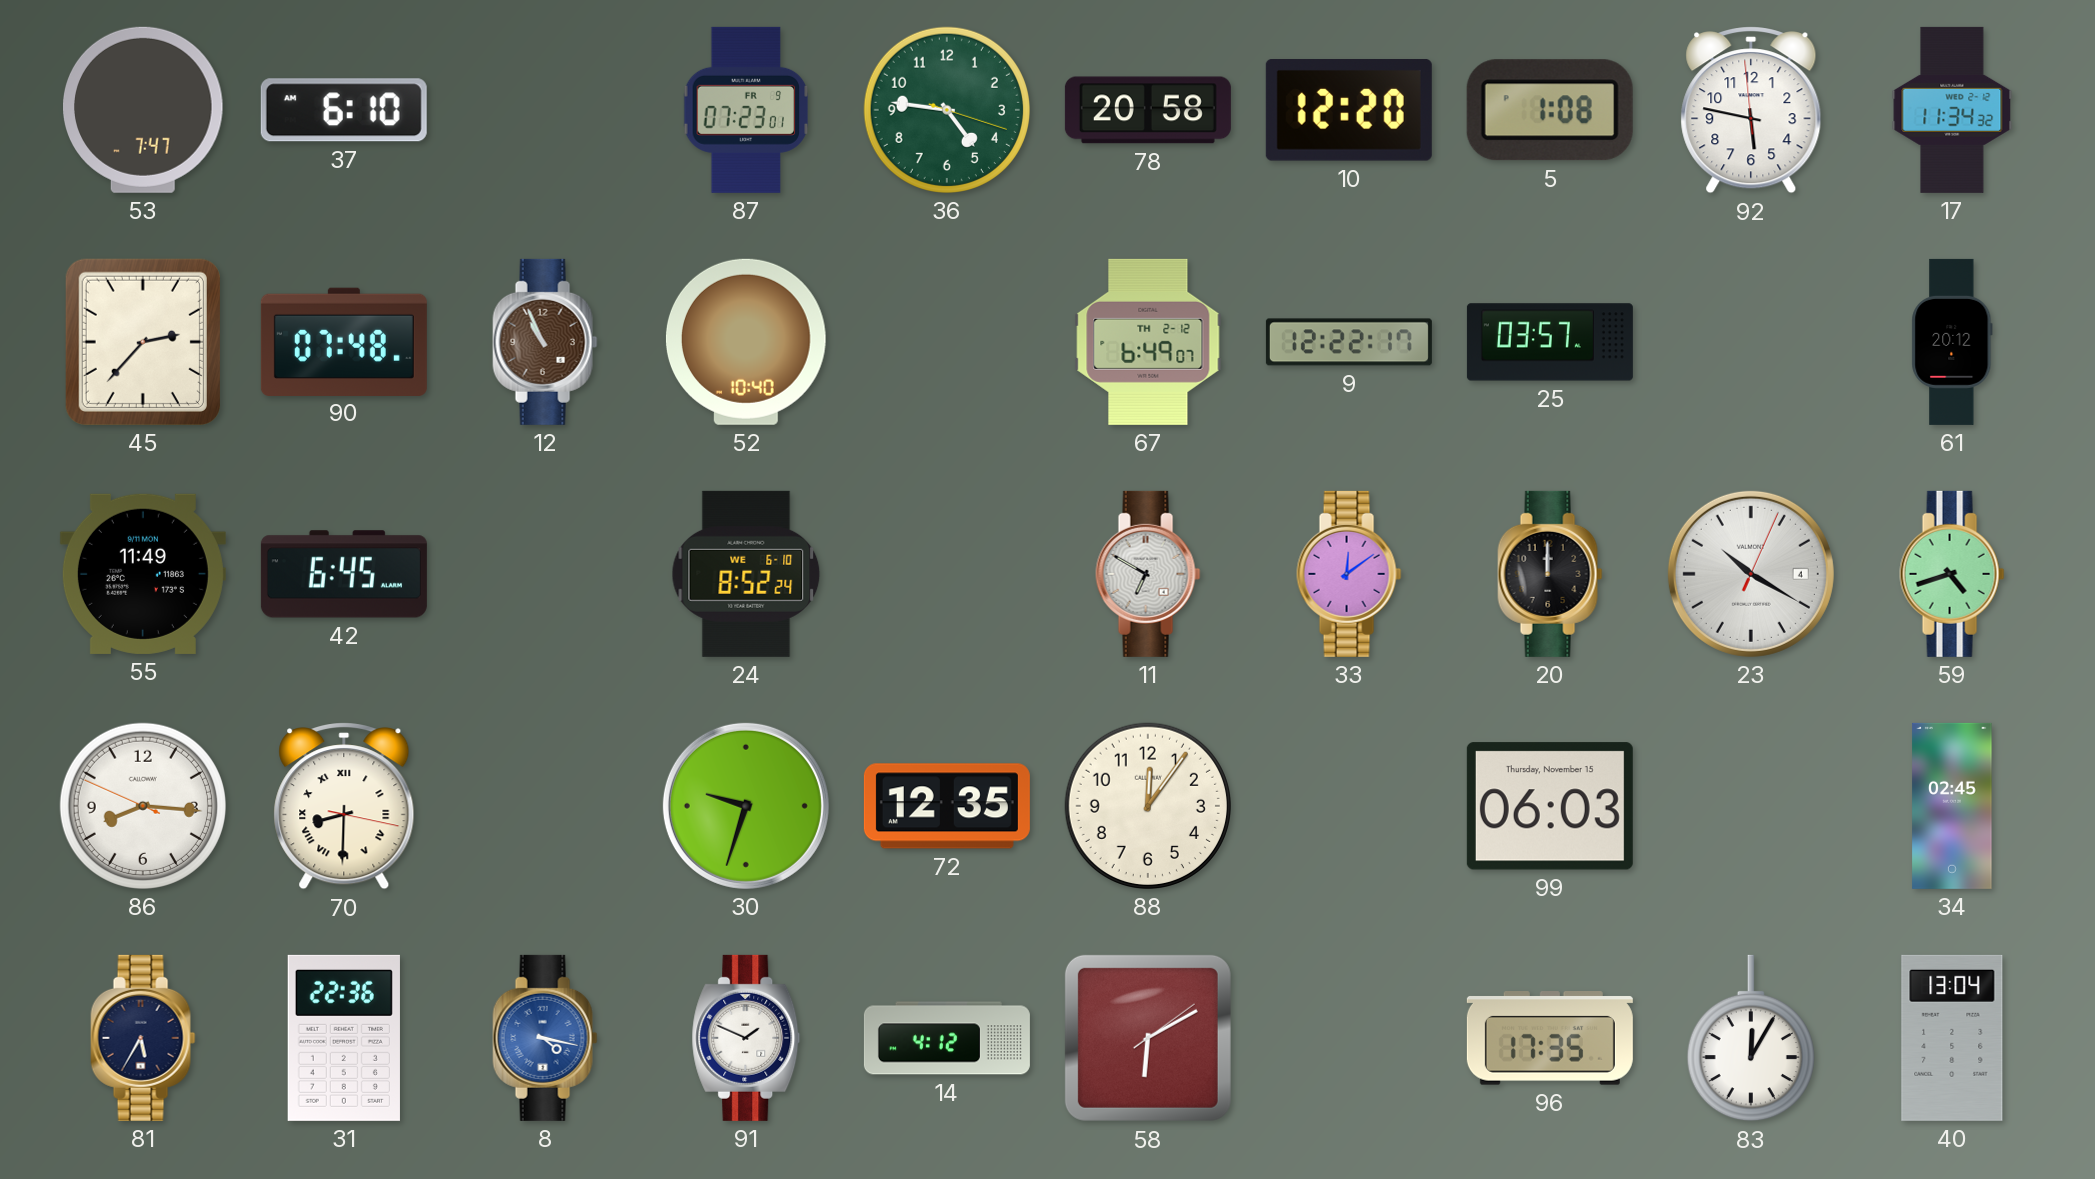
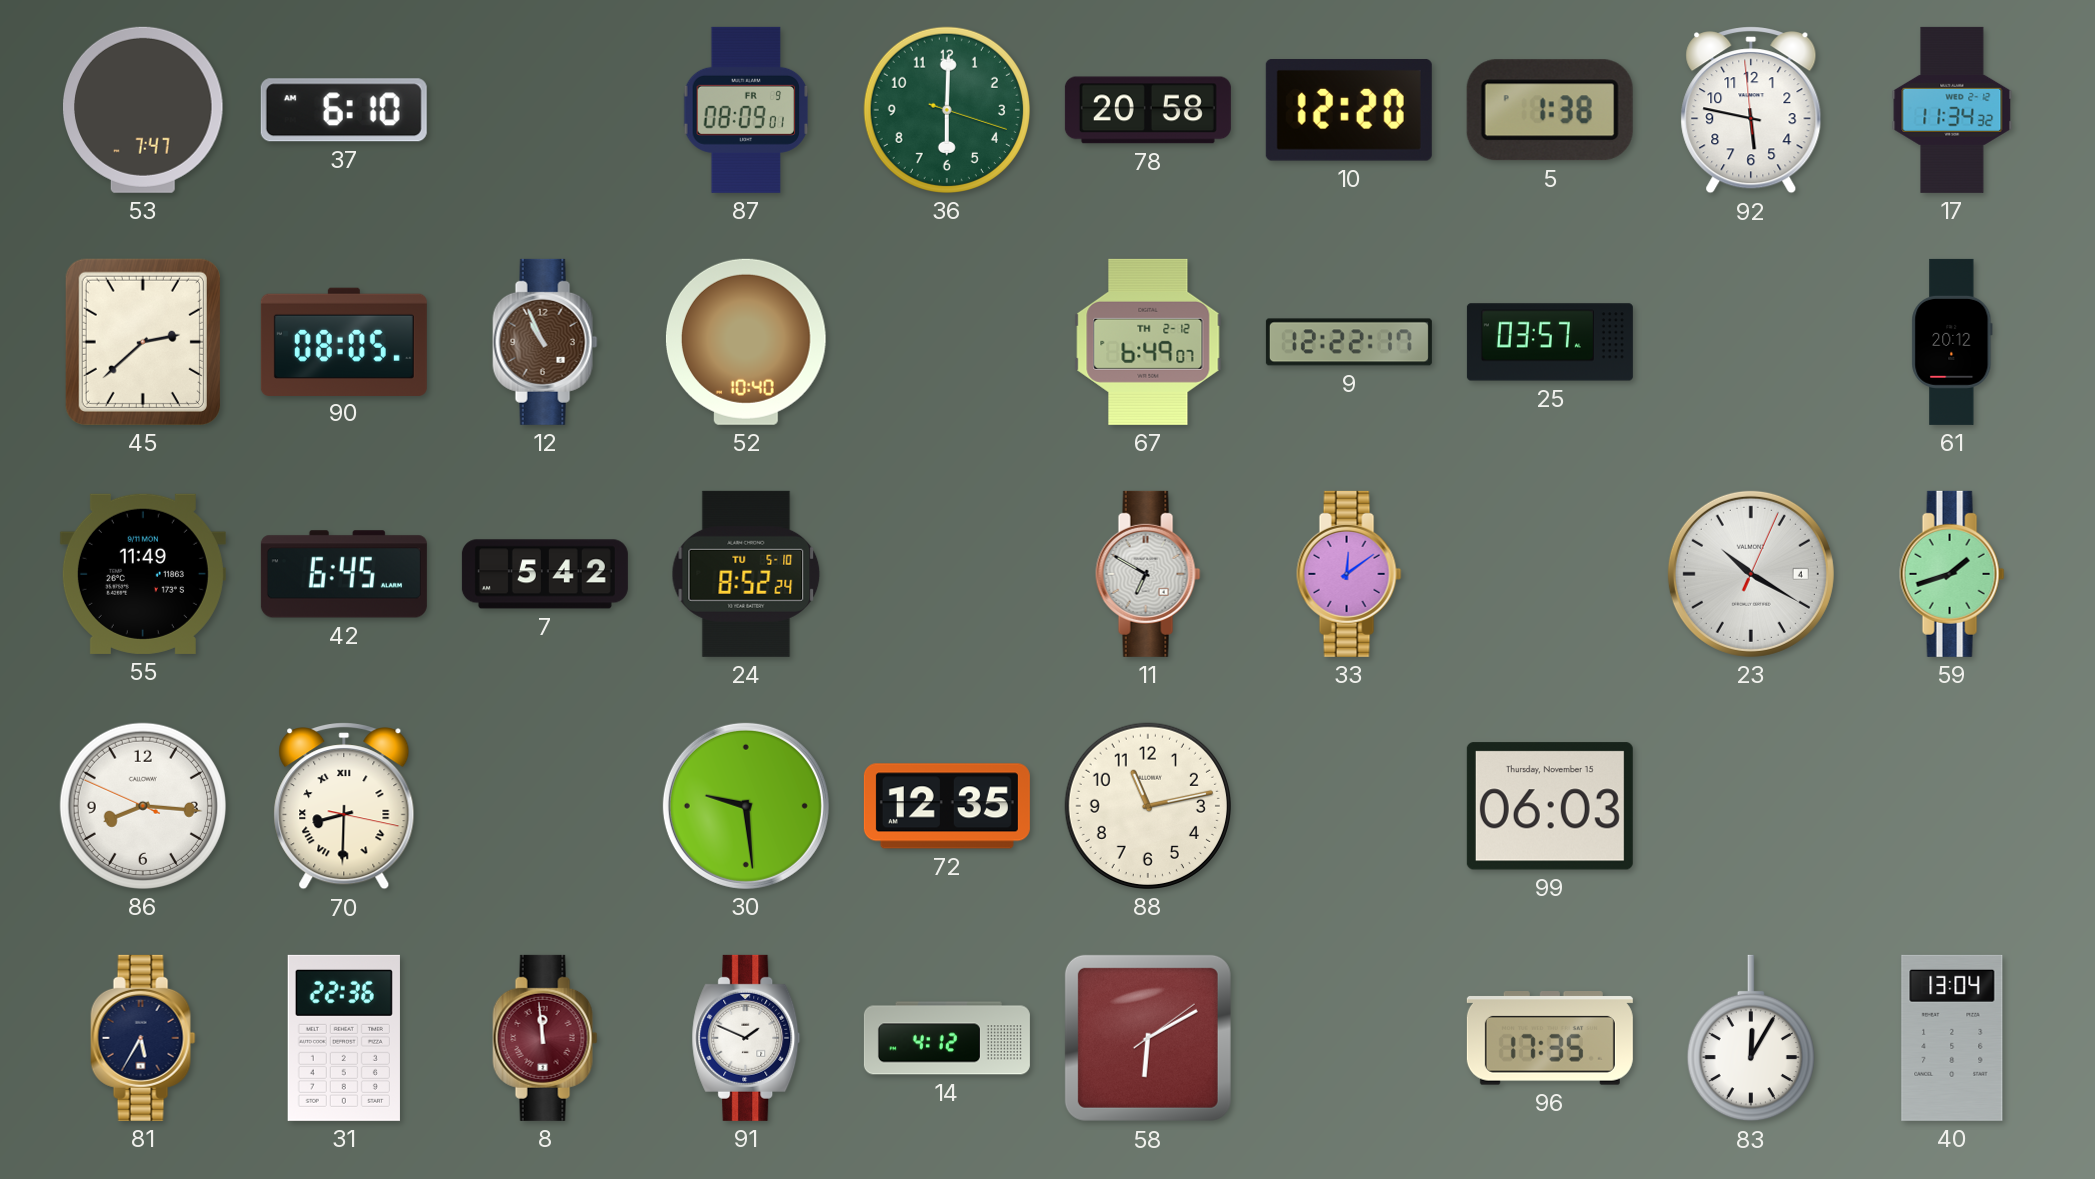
87: 07:23 -> 08:09
36: 4:46 -> 6:00
5: 1:08 -> 1:38
45: 2:37 -> 2:38
90: 07:48 -> 08:05
7: none -> 5:42
24 date: WE 6-10 -> TU 5-10
20: 12:00 -> none
59: 4:42 -> 1:42
30: 9:33 -> 9:29
88: 12:06 -> 11:13
34: 02:45 -> none
8: 4:17 -> 11:59
8 dial: blue -> burgundy
